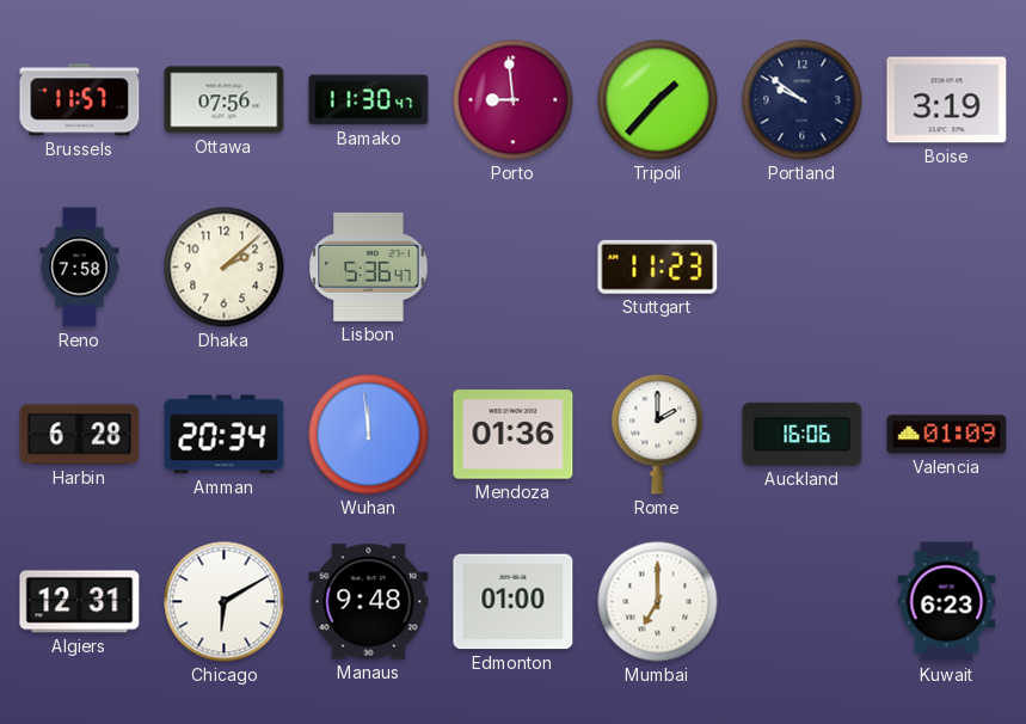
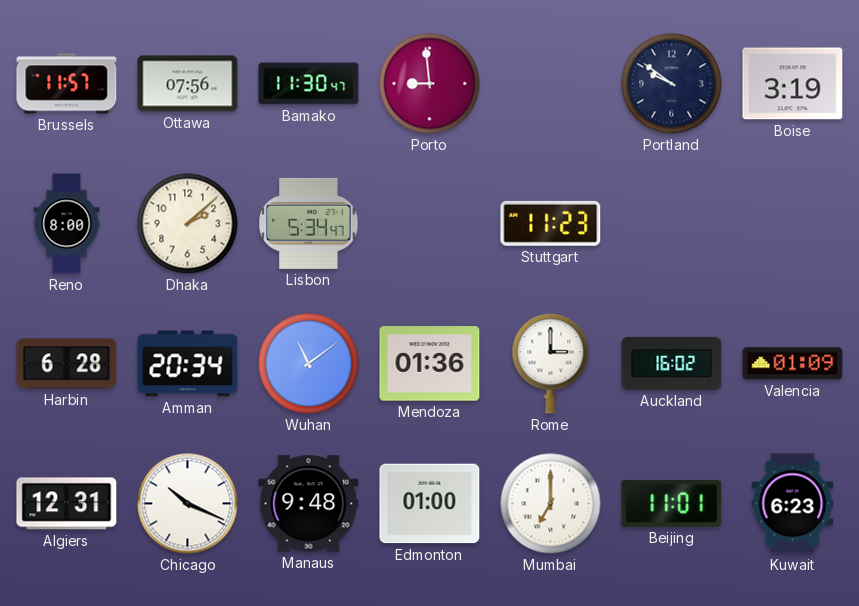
Tripoli: 1:37 -> none
Reno: 7:58 -> 8:00
Lisbon: 5:36 -> 5:34
Wuhan: 11:59 -> 11:09
Rome: 2:00 -> 3:00
Auckland: 16:06 -> 16:02
Chicago: 6:10 -> 10:19
Beijing: none -> 11:01
